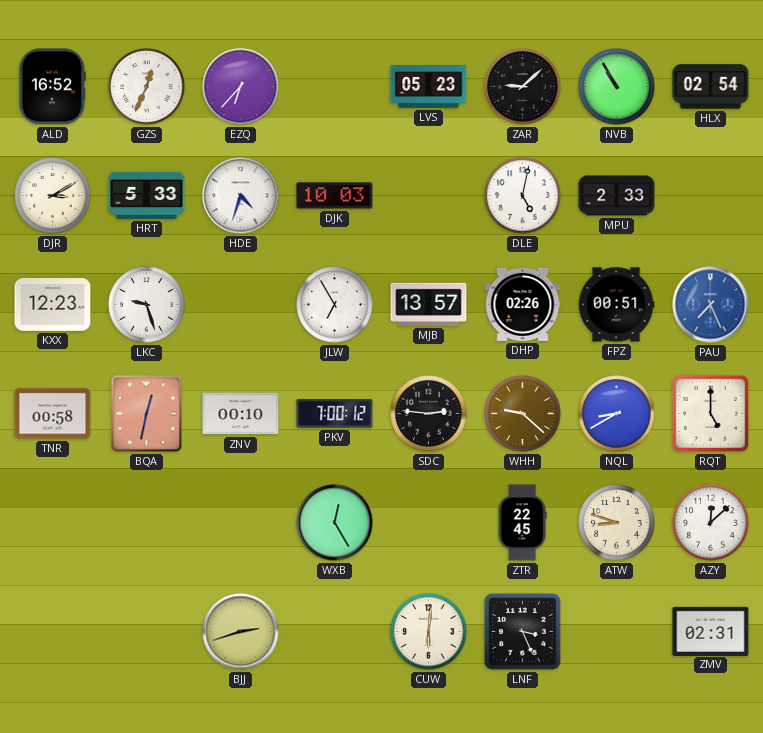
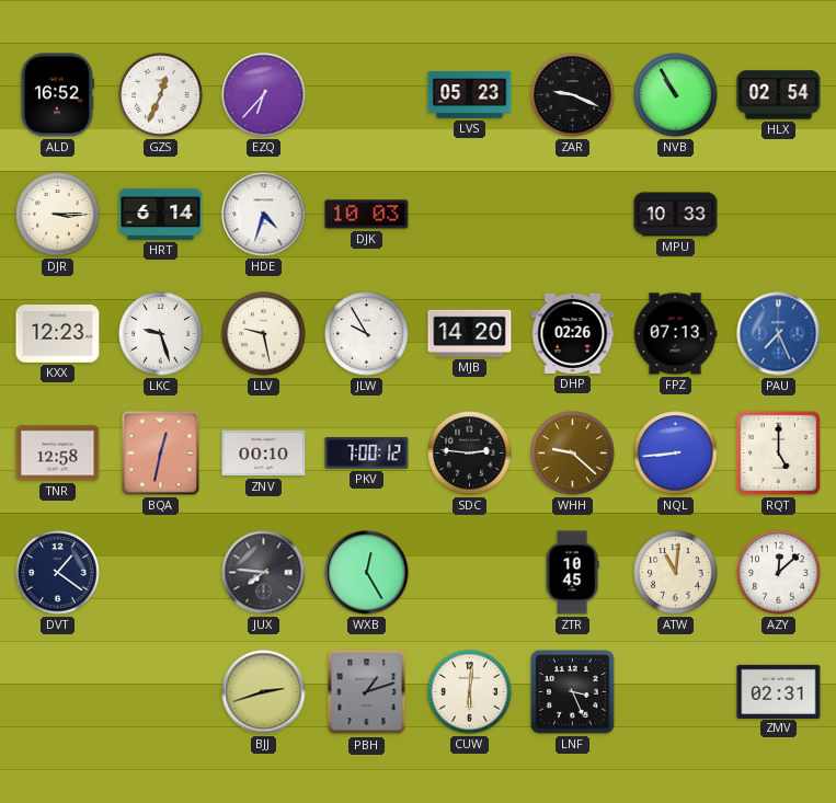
ZAR: 9:08 -> 9:19
DJR: 3:10 -> 3:15
HRT: 5:33 -> 6:14
DLE: 5:02 -> none
MPU: 2:33 -> 10:33
LLV: none -> 9:28
JLW: 6:55 -> 9:55
MJB: 13:57 -> 14:20
FPZ: 00:51 -> 07:13
TNR: 00:58 -> 12:58
NQL: 8:40 -> 8:44
DVT: none -> 1:21
JUX: none -> 7:46
ZTR: 22:45 -> 10:45
ATW: 8:48 -> 11:01
PBH: none -> 1:12
